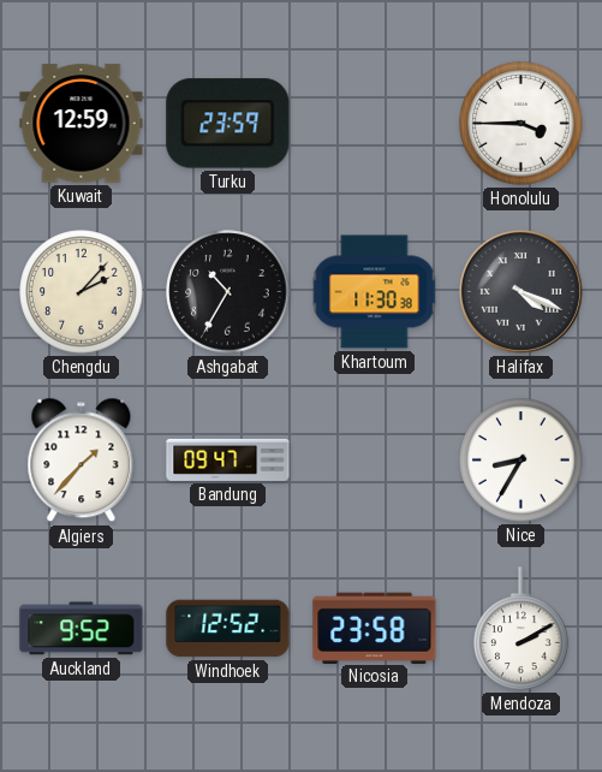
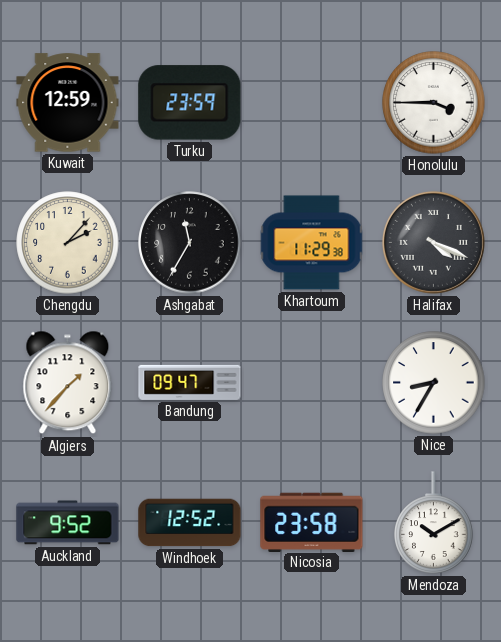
Ashgabat: 10:35 -> 11:35
Khartoum: 11:30 -> 11:29
Mendoza: 2:10 -> 10:10
